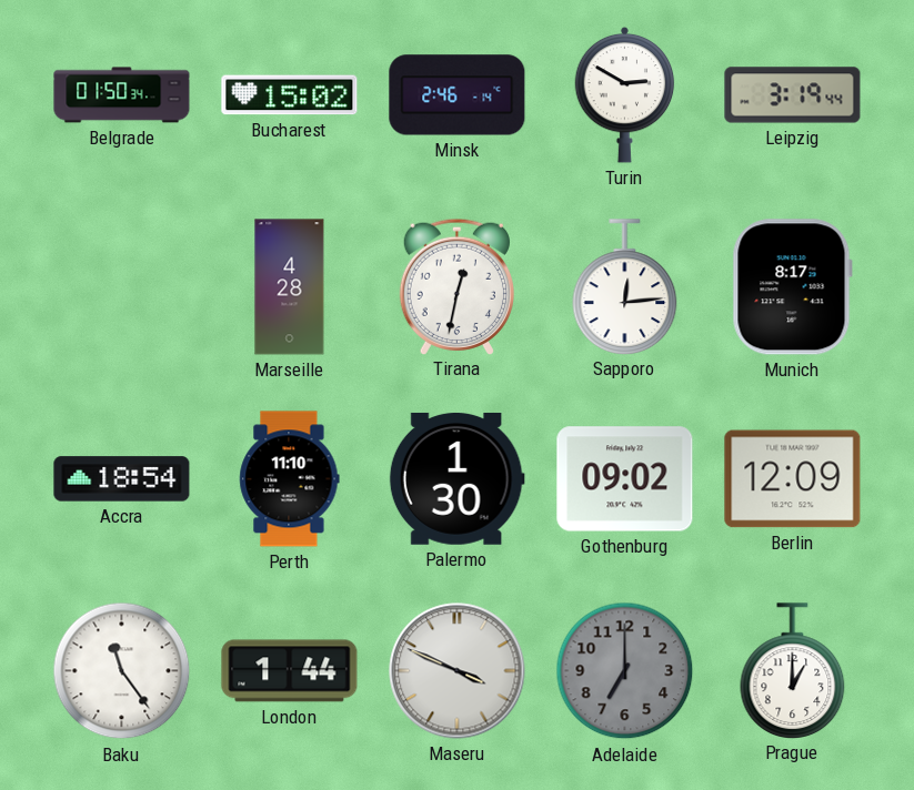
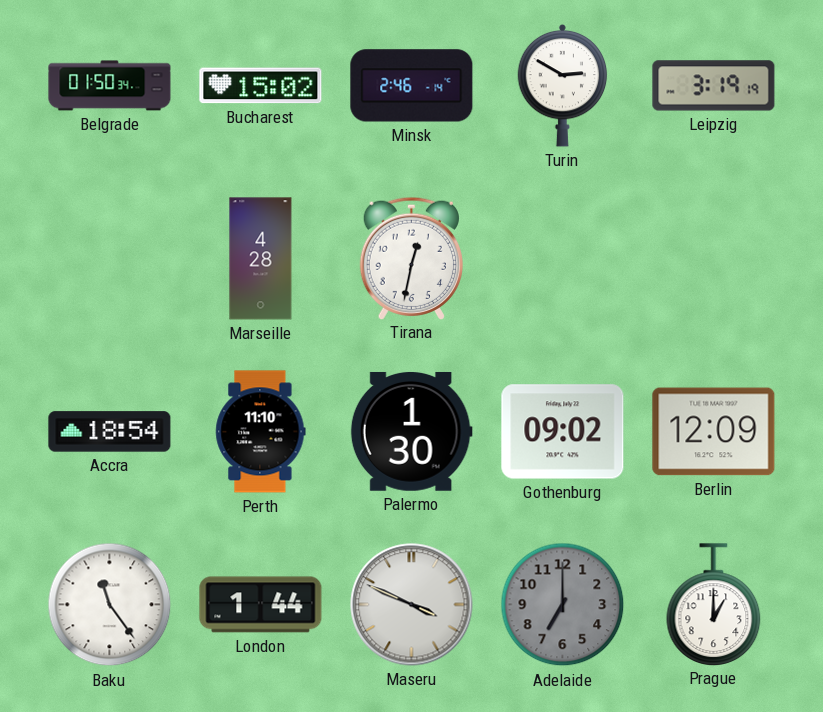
Leipzig: 3:19:44 -> 3:19:19
Sapporo: 12:14 -> none
Munich: 8:17 -> none
